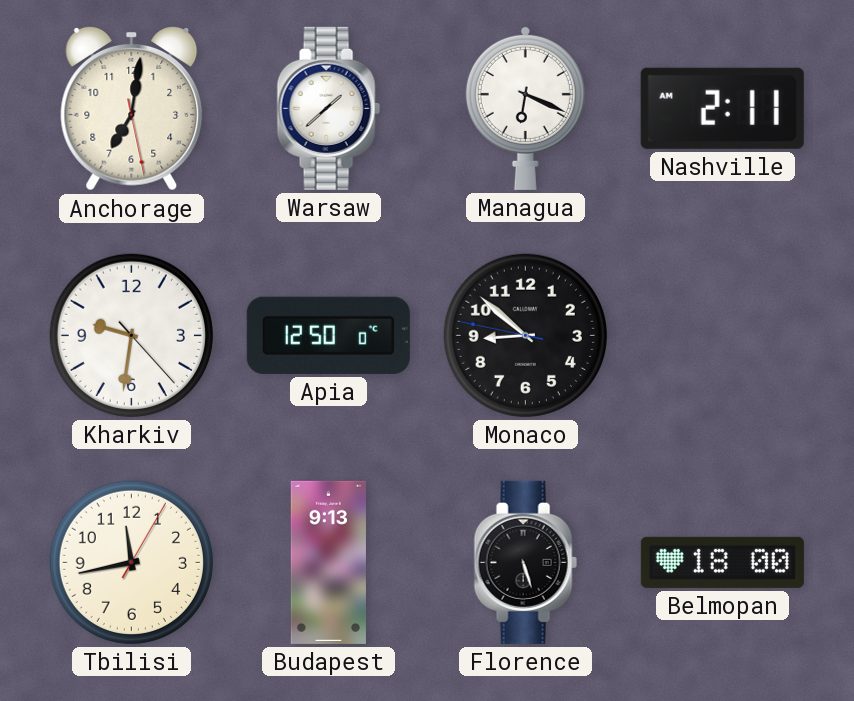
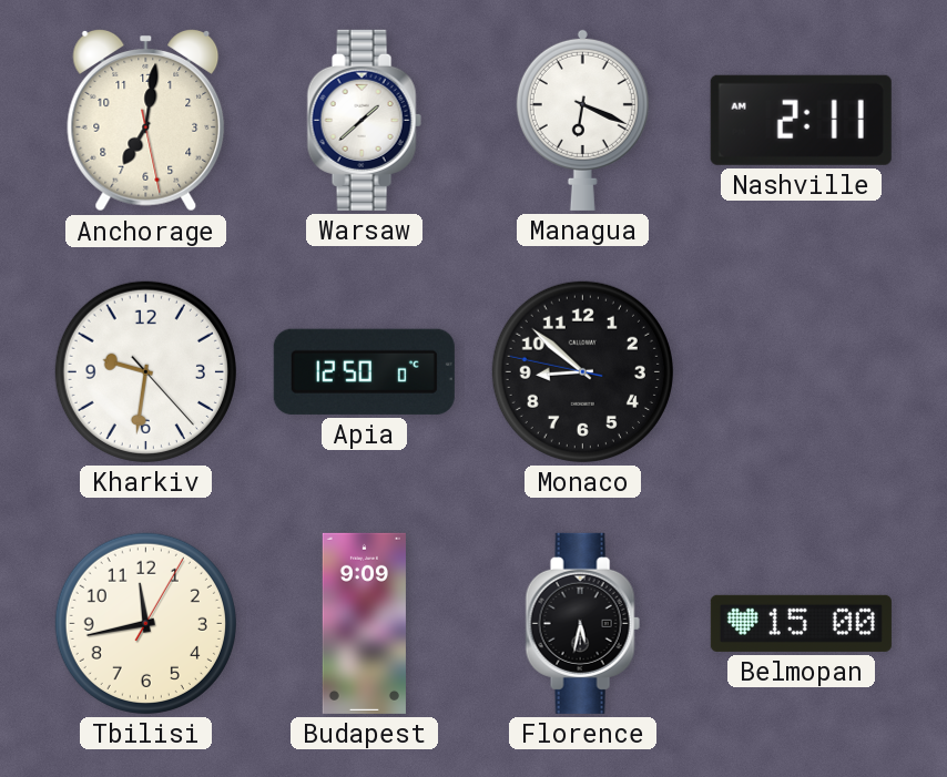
Budapest: 9:13 -> 9:09
Florence: 5:27 -> 5:32
Belmopan: 18:00 -> 15:00
